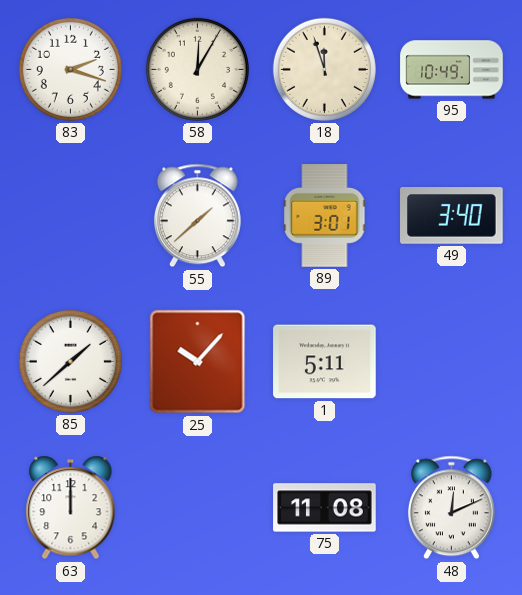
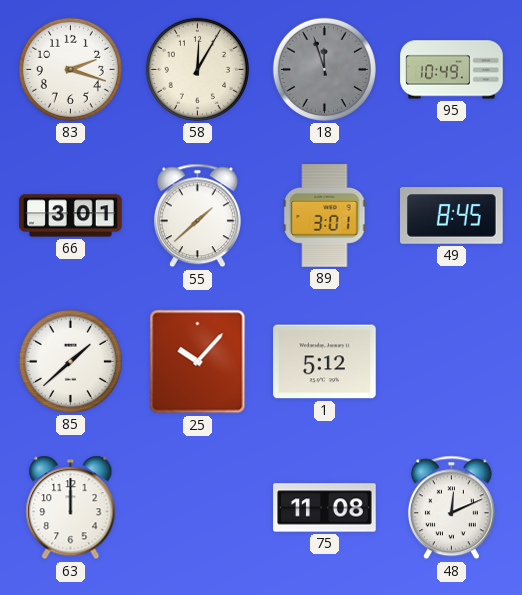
18 dial: cream -> grey
66: none -> 3:01
49: 3:40 -> 8:45
1: 5:11 -> 5:12
